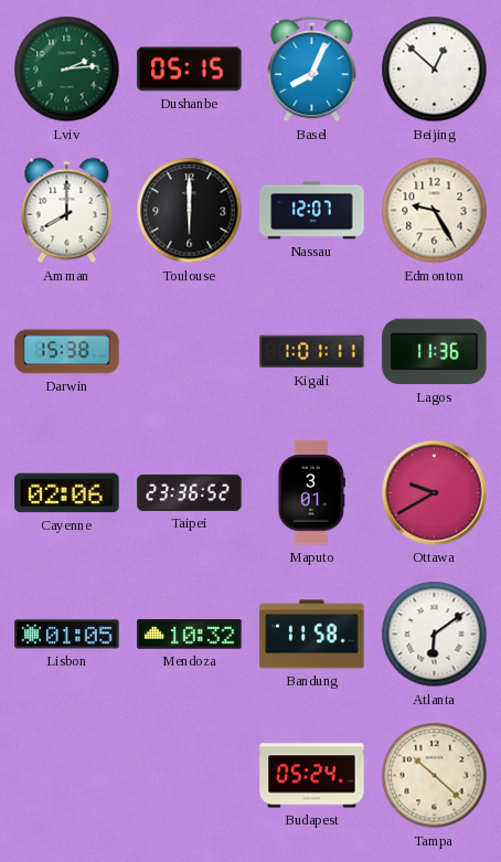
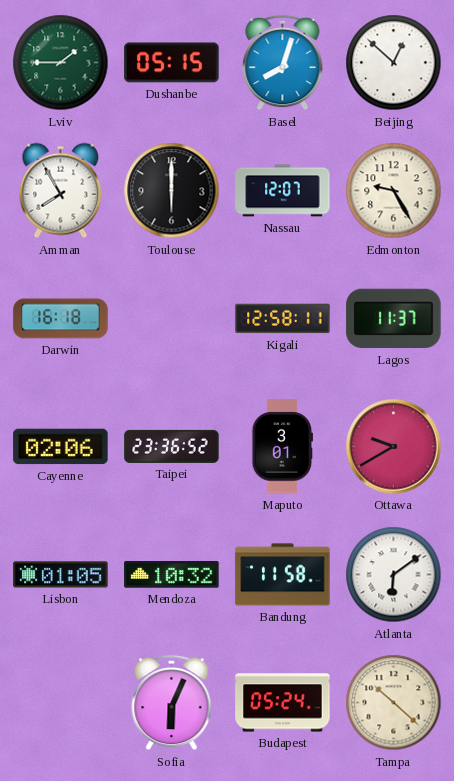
Lviv: 2:14 -> 1:45
Basel: 8:04 -> 8:03
Amman: 8:00 -> 7:55
Darwin: 15:38 -> 16:18
Kigali: 1:01 -> 12:58
Lagos: 11:36 -> 11:37
Sofia: none -> 6:04
